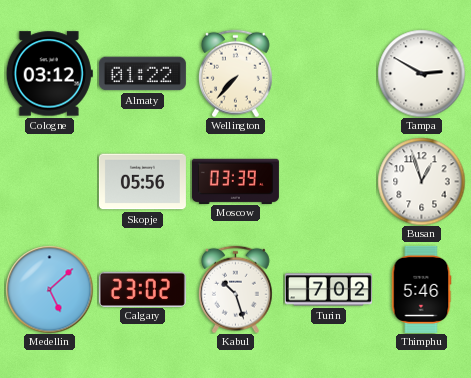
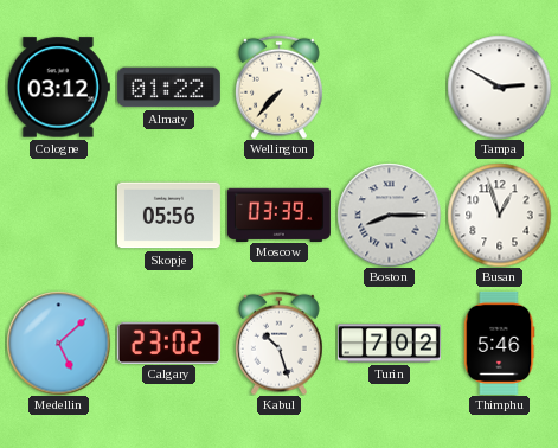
Boston: none -> 8:15
